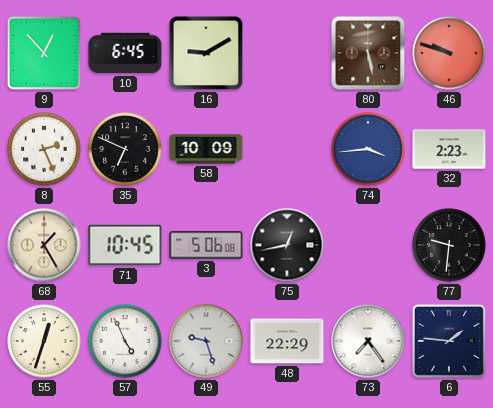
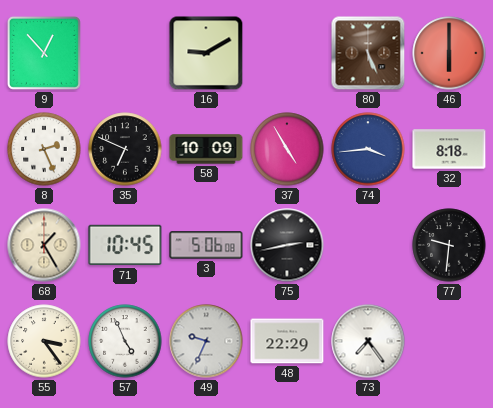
10: 6:45 -> none
80: 5:28 -> 5:26
46: 9:48 -> 6:00
37: none -> 4:55
32: 2:23 -> 8:18
75: 12:43 -> 2:43
55: 12:33 -> 3:24
49: 9:27 -> 9:34
6: 1:46 -> none
